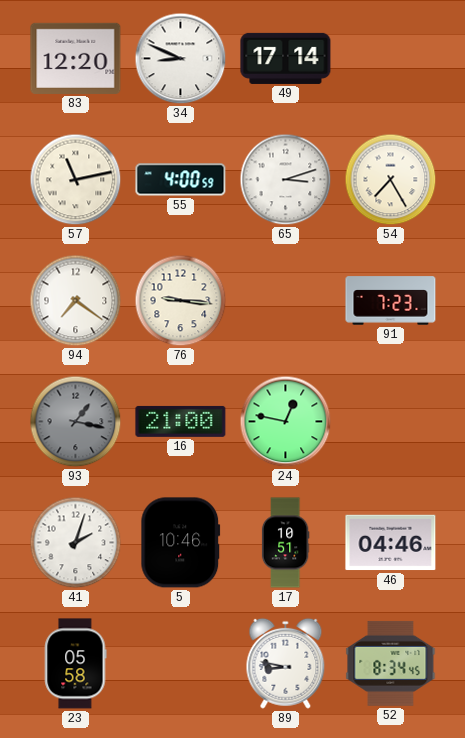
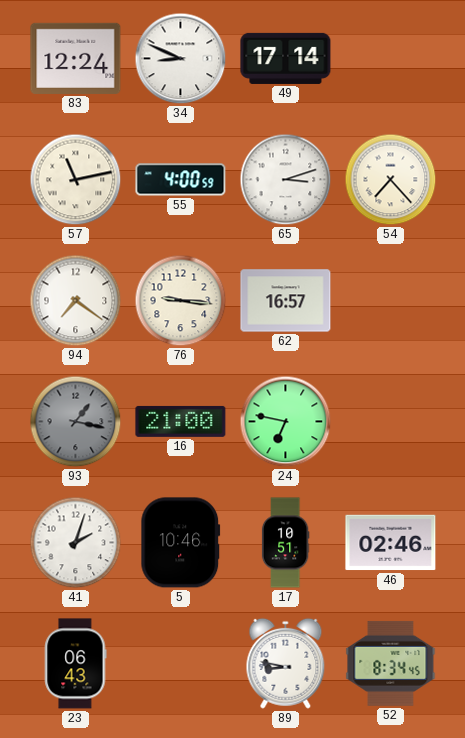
83: 12:20 -> 12:24
54: 7:25 -> 7:23
62: none -> 16:57
91: 7:23 -> none
24: 12:47 -> 6:47
46: 04:46 -> 02:46
23: 05:58 -> 06:43
